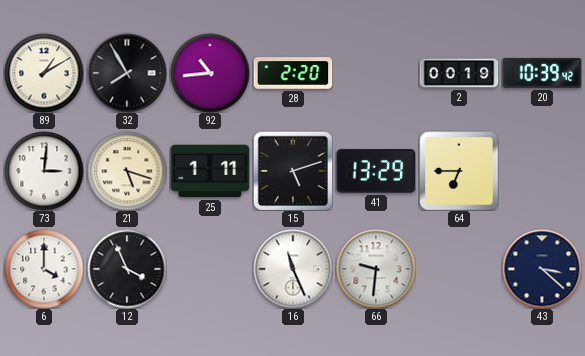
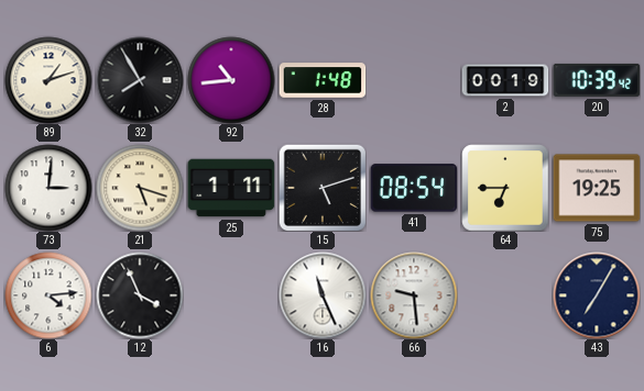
89: 1:10 -> 1:12
28: 2:20 -> 1:48
41: 13:29 -> 08:54
75: none -> 19:25
6: 4:00 -> 4:14
66: 9:31 -> 9:29
43: 3:22 -> 7:05
